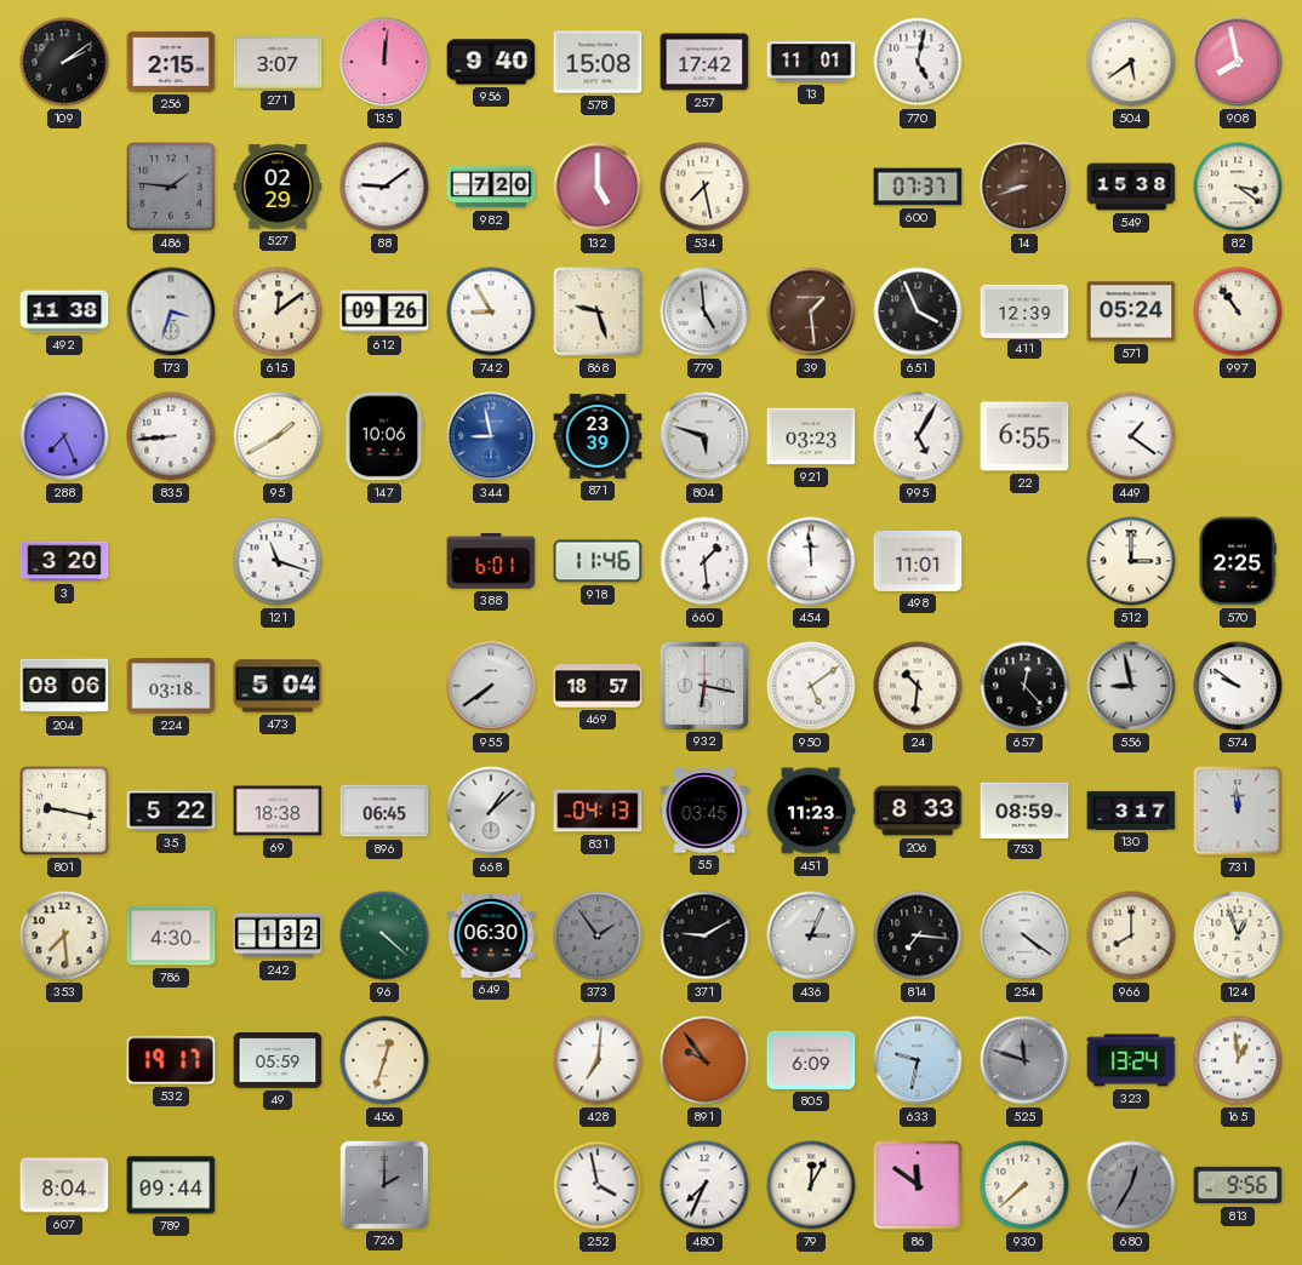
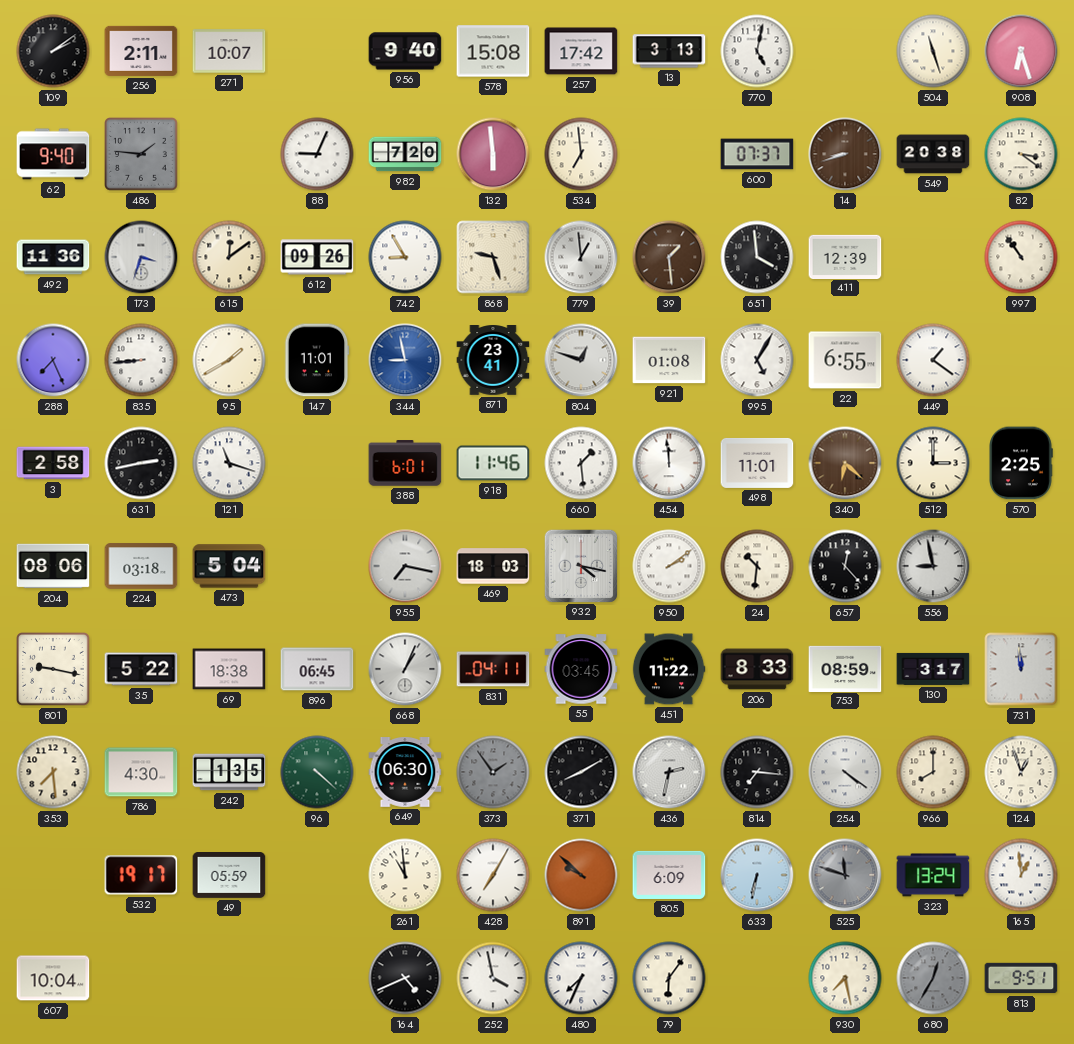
256: 2:15 -> 2:11
271: 3:07 -> 10:07
135: 12:01 -> none
13: 11:01 -> 3:13
504: 5:39 -> 11:27
908: 7:58 -> 6:27
62: none -> 9:40
527: 02:29 -> none
88: 9:09 -> 9:04
132: 5:00 -> 5:59
534: 7:28 -> 6:59
549: 15:38 -> 20:38
492: 11:38 -> 11:36
779: 4:59 -> 12:59
651: 3:56 -> 3:59
571: 05:24 -> none
147: 10:06 -> 11:01
871: 23:39 -> 23:41
804: 5:48 -> 12:48
921: 03:23 -> 01:08
3: 3:20 -> 2:58
631: none -> 2:43
340: none -> 6:22
955: 7:39 -> 7:17
469: 18:57 -> 18:03
932: 6:17 -> 4:17
950: 5:09 -> 2:09
574: 9:51 -> none
668: 1:08 -> 1:04
831: 04:13 -> 04:11
451: 11:23 -> 11:22
242: 1:32 -> 1:35
371: 9:10 -> 8:10
436: 3:04 -> 2:32
456: 12:33 -> none
261: none -> 10:59
428: 7:01 -> 7:05
891: 9:54 -> 9:52
633: 9:32 -> 6:32
607: 8:04 -> 10:04
789: 09:44 -> none
726: 2:00 -> none
164: none -> 4:41
79: 12:05 -> 6:06
86: 11:51 -> none
930: 7:38 -> 7:28
813: 9:56 -> 9:51
